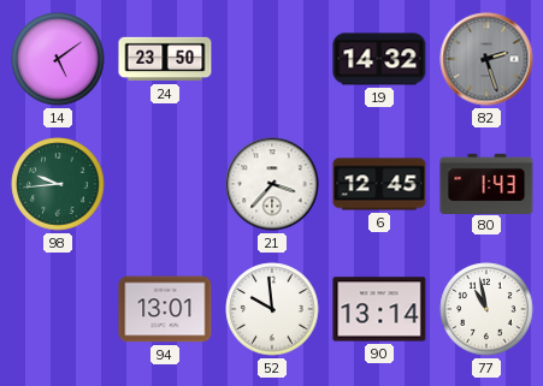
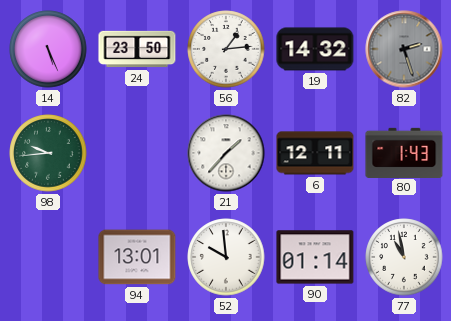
14: 5:09 -> 5:26
56: none -> 1:14
21: 3:37 -> 1:37
6: 12:45 -> 12:11
90: 13:14 -> 01:14
